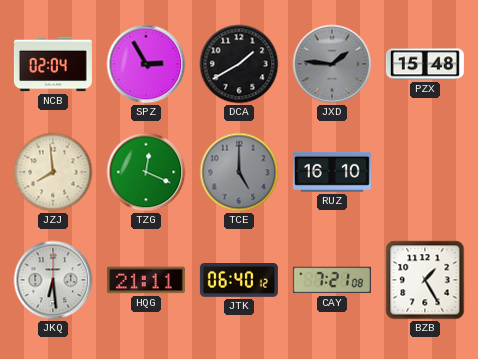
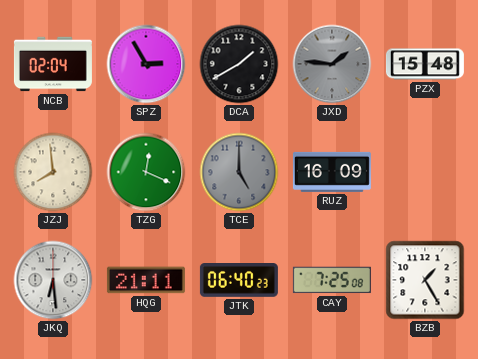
RUZ: 16:10 -> 16:09
JTK: 06:40:12 -> 06:40:23
CAY: 7:21 -> 7:25
